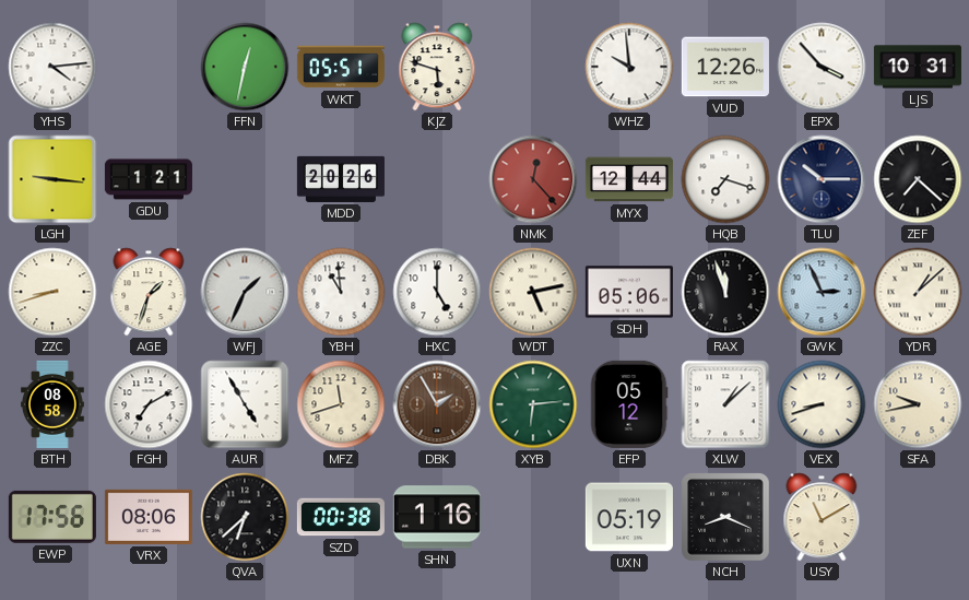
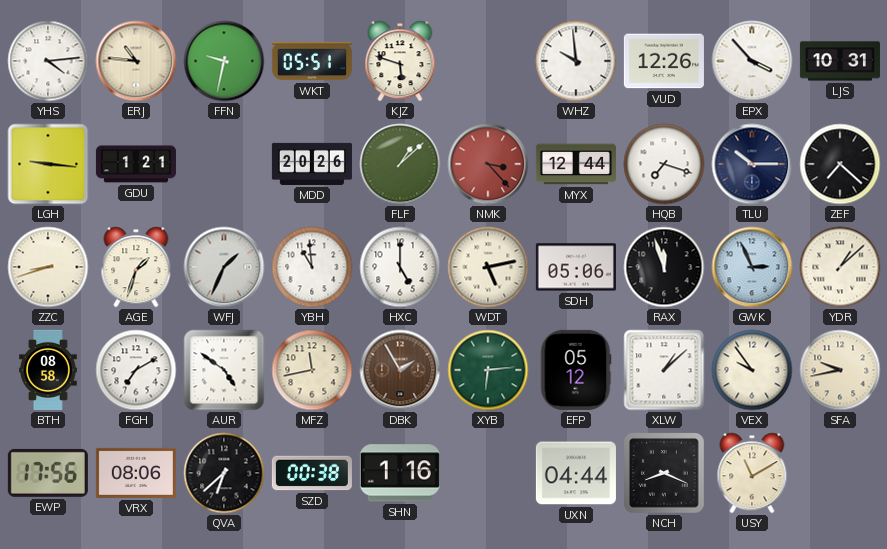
ERJ: none -> 10:46
FFN: 12:32 -> 9:32
FLF: none -> 1:08
NMK: 12:23 -> 3:23
AUR: 4:55 -> 4:51
MFZ: 11:42 -> 11:43
VEX: 8:42 -> 9:54
UXN: 05:19 -> 04:44
